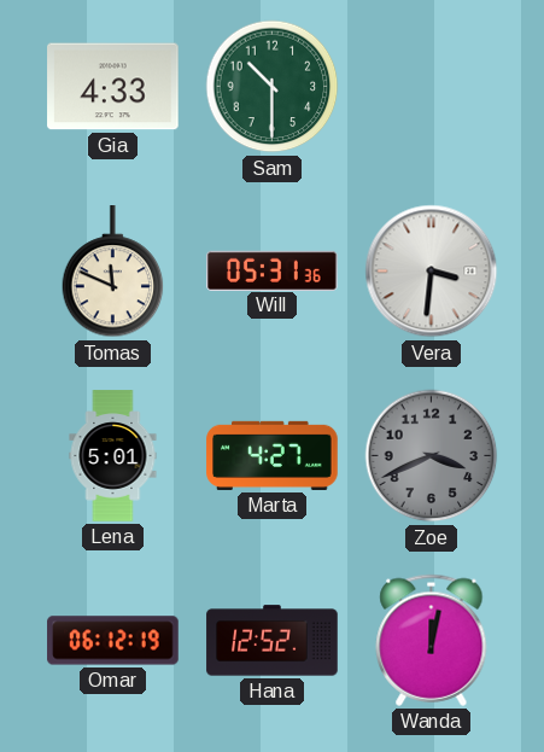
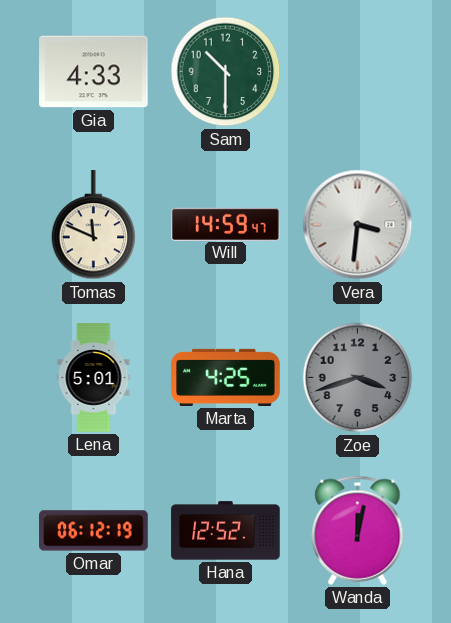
Will: 05:31 -> 14:59
Marta: 4:27 -> 4:25
Zoe: 3:41 -> 3:42
